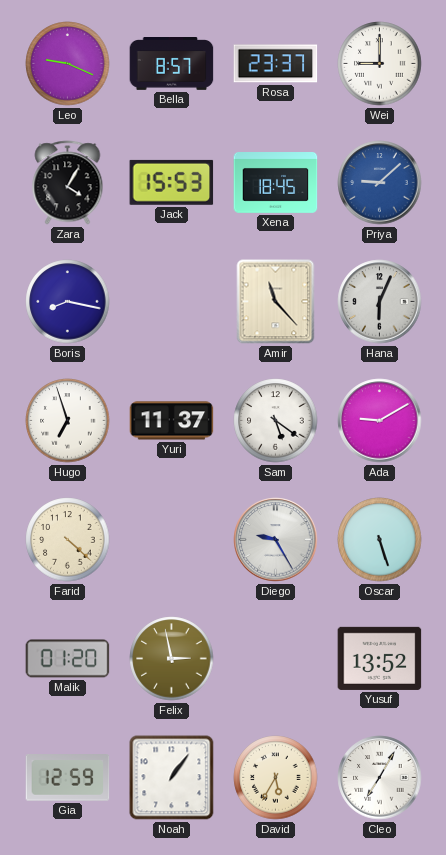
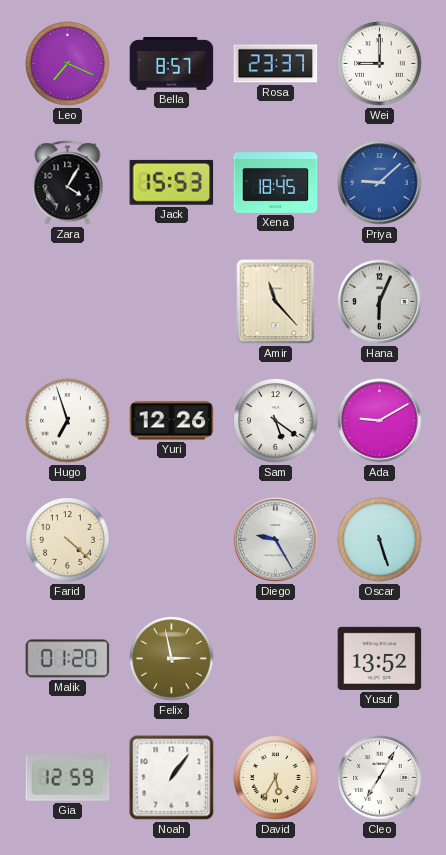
Leo: 9:19 -> 7:19
Boris: 8:17 -> none
Yuri: 11:37 -> 12:26
